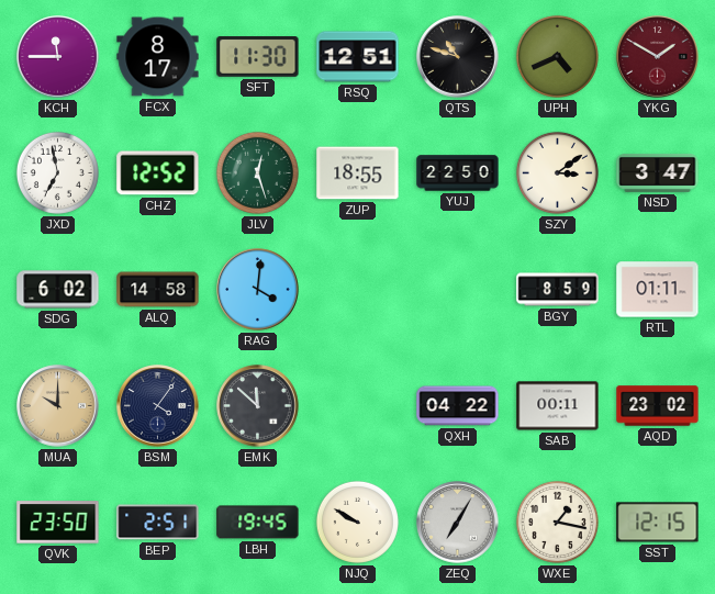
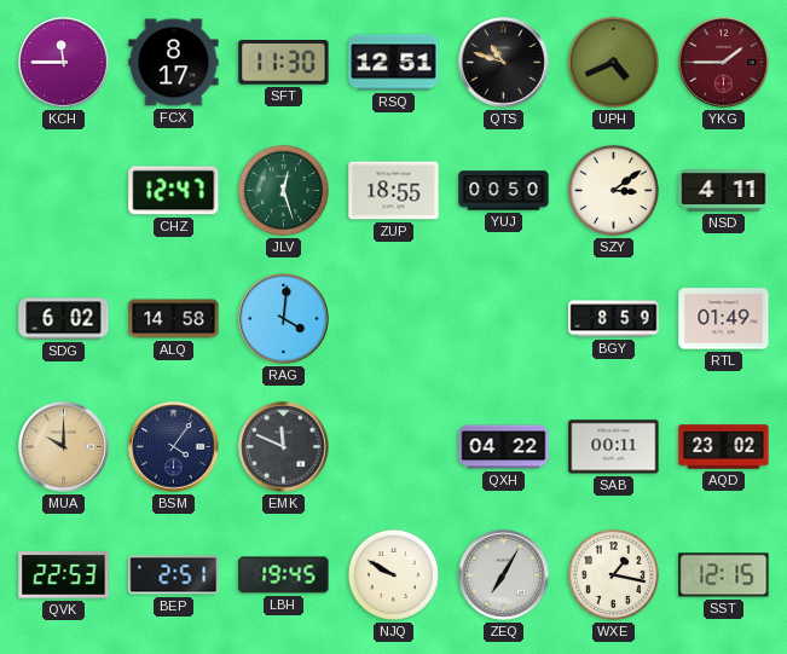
YKG: 1:50 -> 1:45
JXD: 6:58 -> none
CHZ: 12:52 -> 12:47
YUJ: 22:50 -> 00:50
NSD: 3:47 -> 4:11
RTL: 01:11 -> 01:49
EMK: 11:52 -> 11:49
QVK: 23:50 -> 22:53
